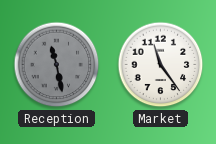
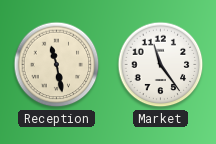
Reception dial: grey -> cream
